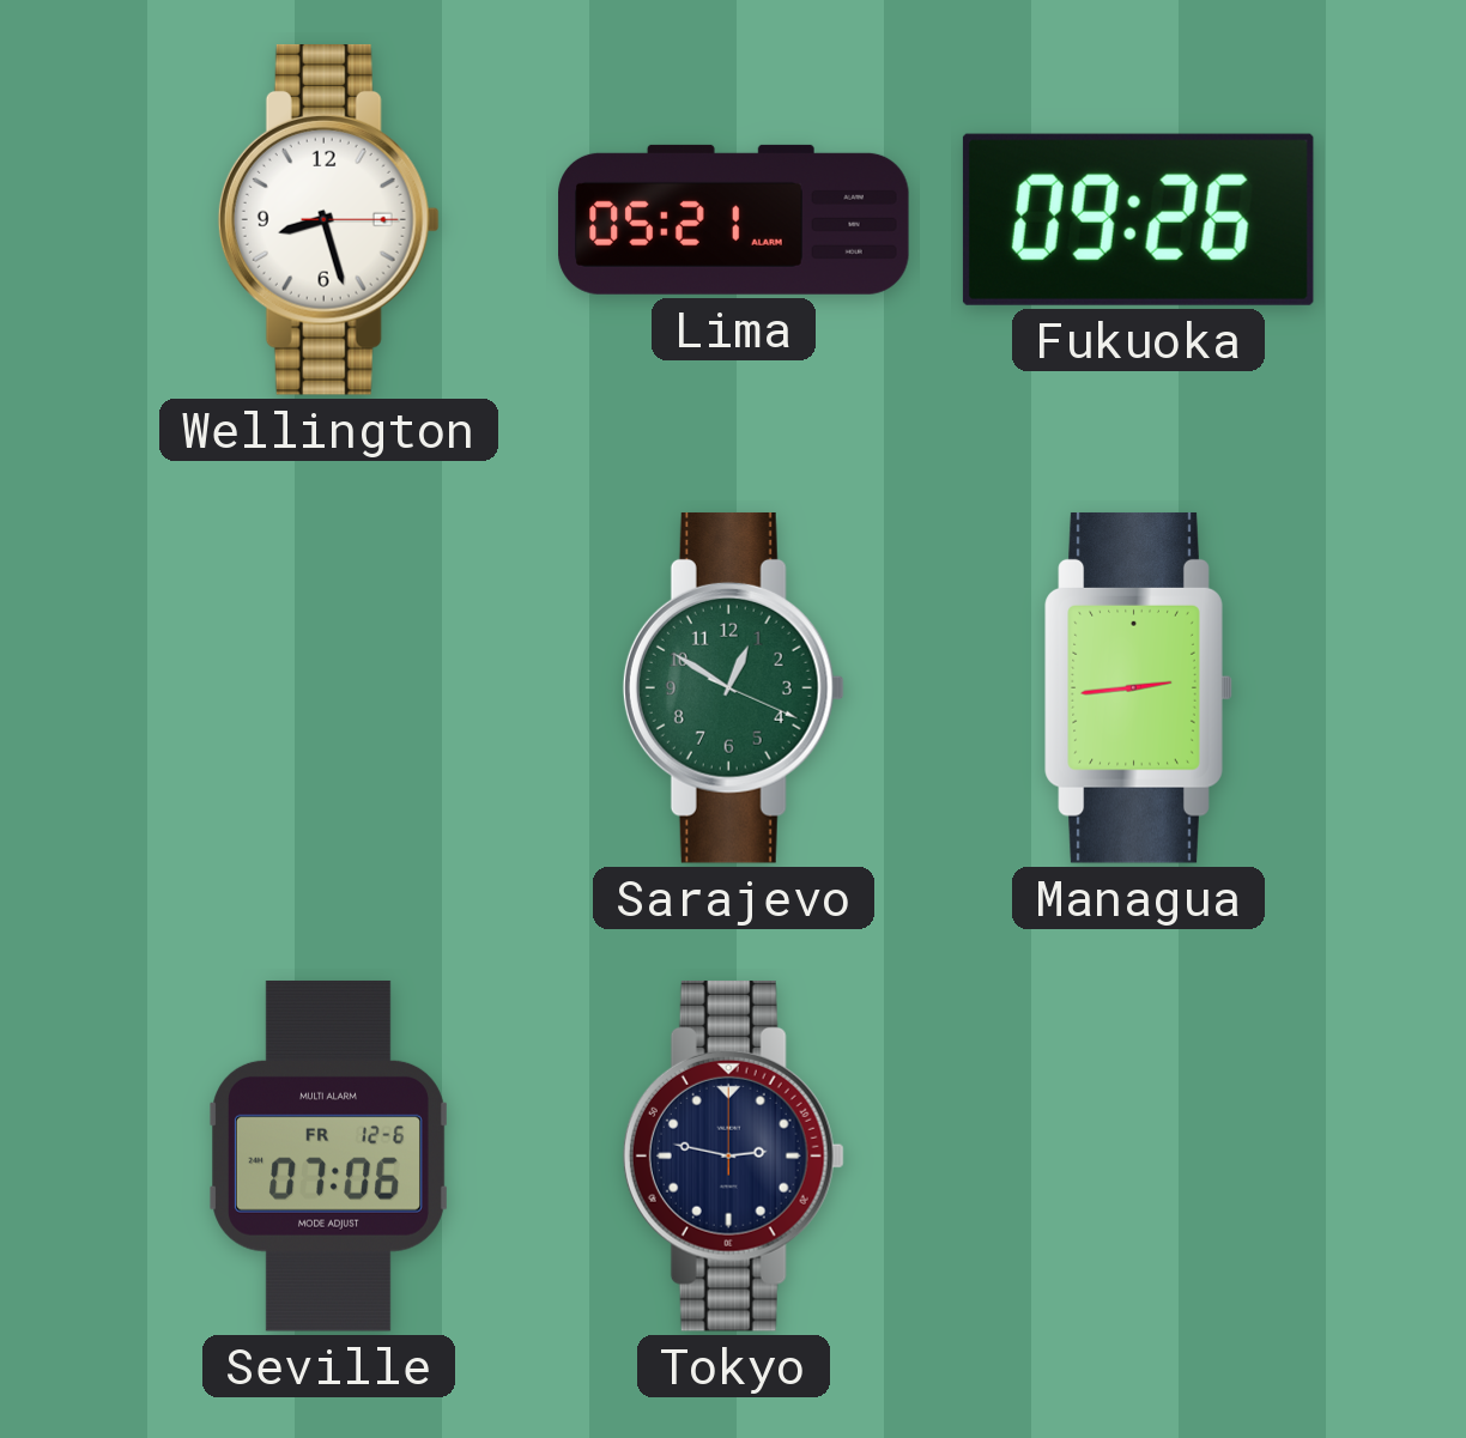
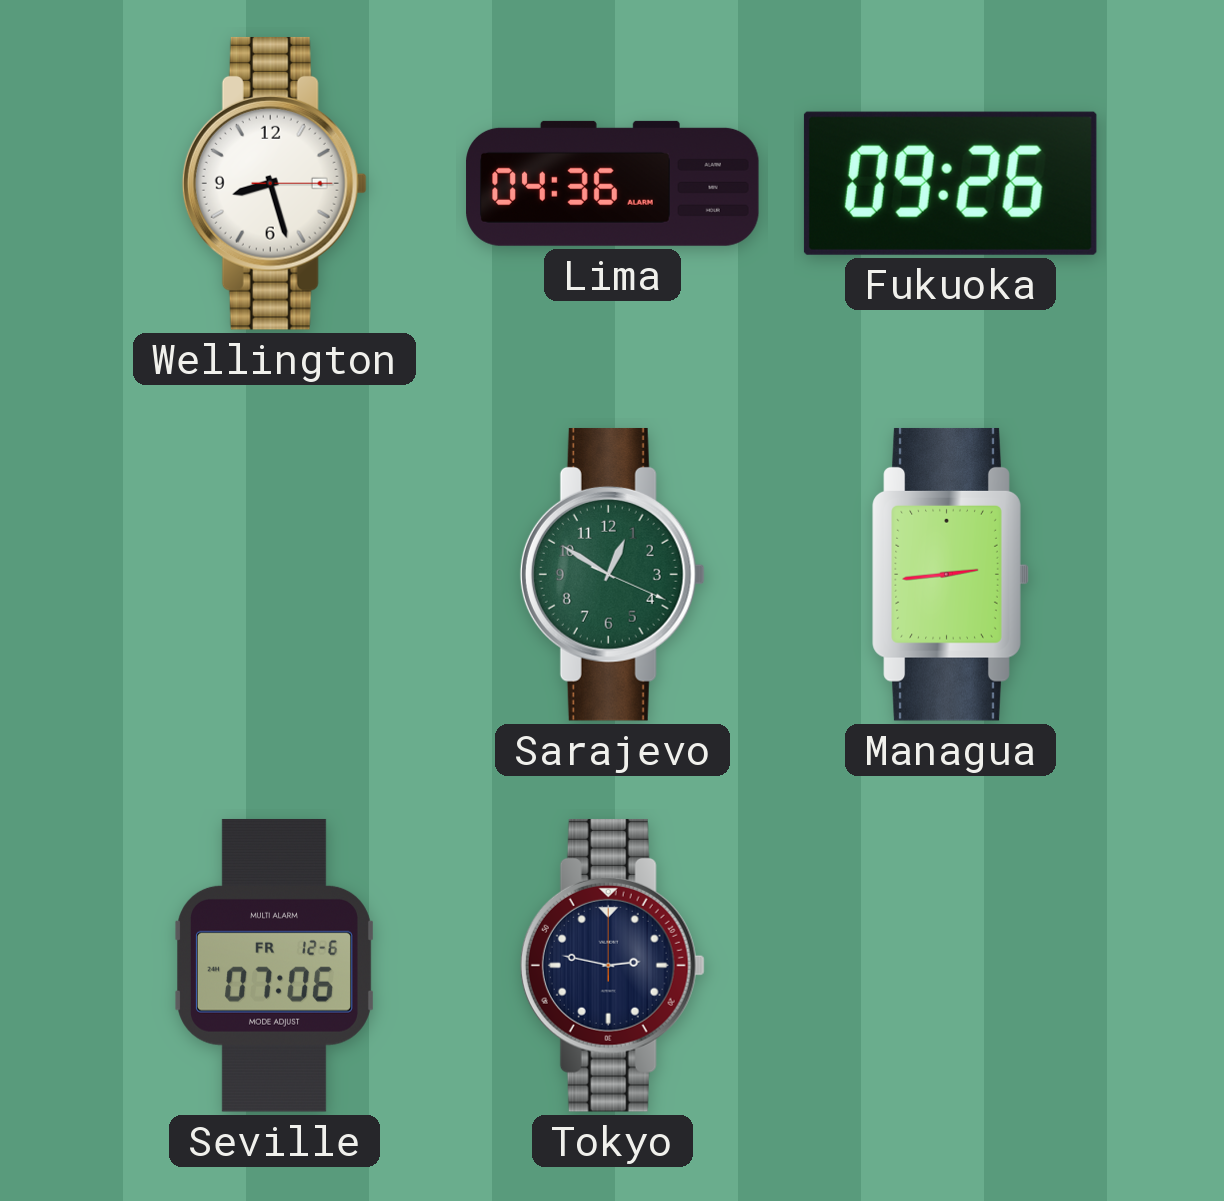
Lima: 05:21 -> 04:36
